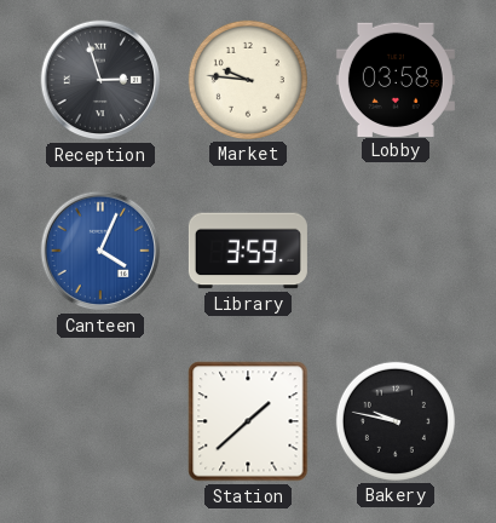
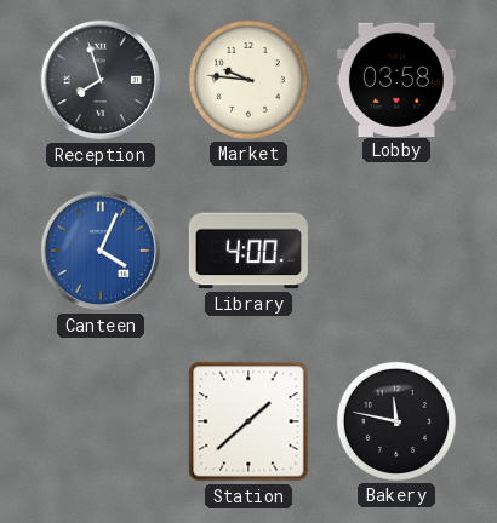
Reception: 2:57 -> 7:57
Library: 3:59 -> 4:00
Bakery: 9:47 -> 11:47
